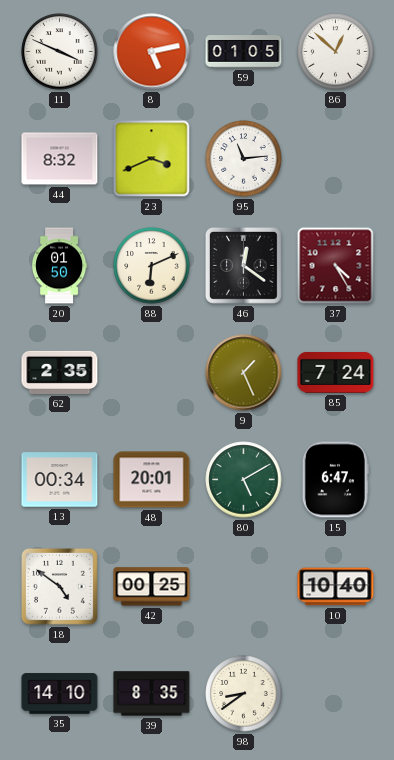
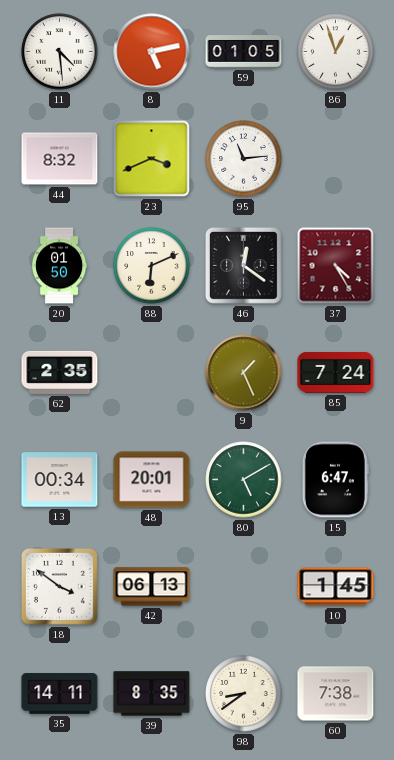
11: 3:49 -> 4:29
86: 12:52 -> 12:57
18: 4:51 -> 3:51
42: 00:25 -> 06:13
10: 10:40 -> 1:45
35: 14:10 -> 14:11
60: none -> 7:38
